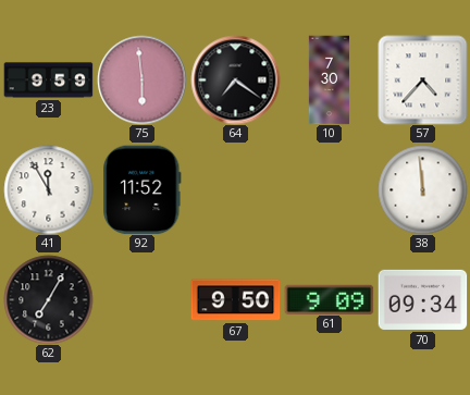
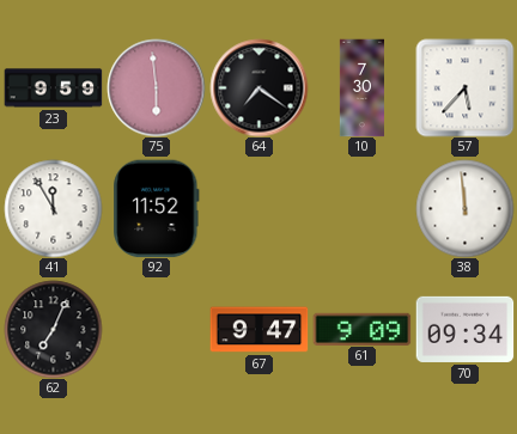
57: 4:37 -> 5:37
62: 7:05 -> 7:04
67: 9:50 -> 9:47
